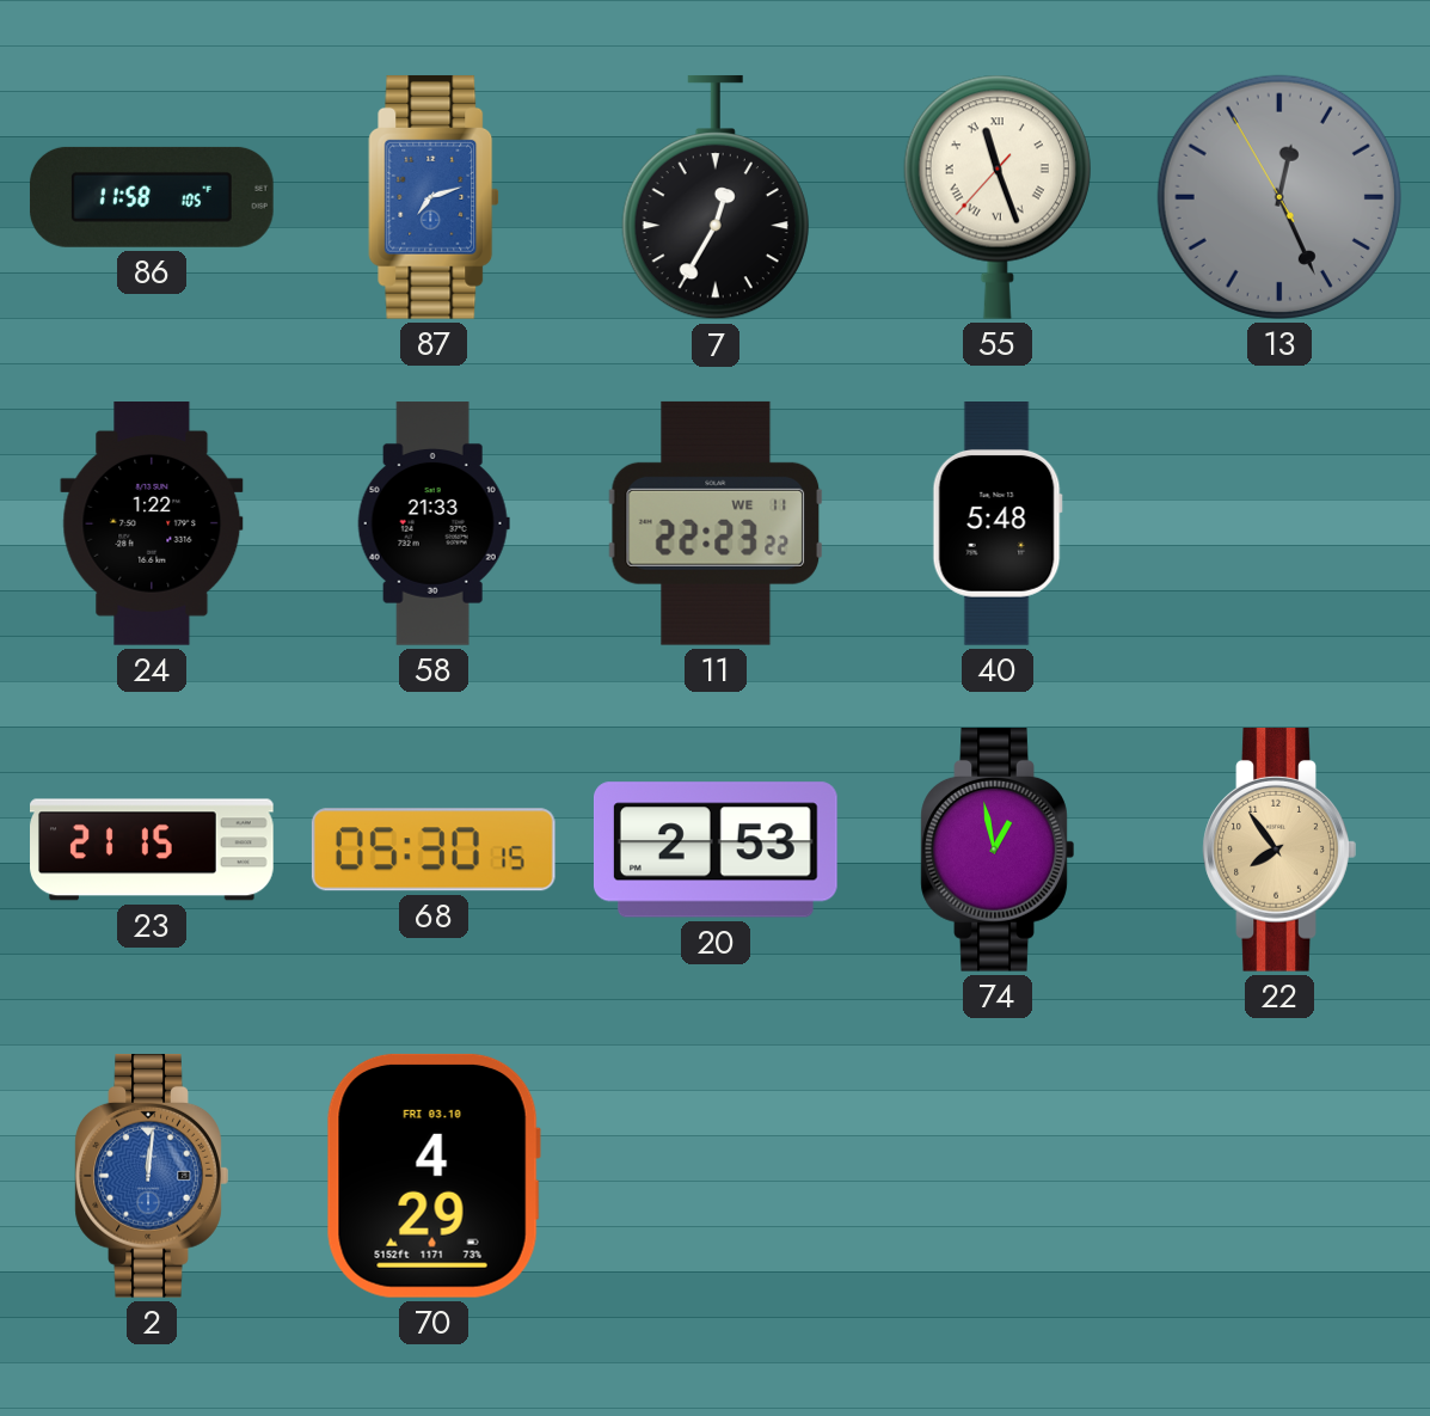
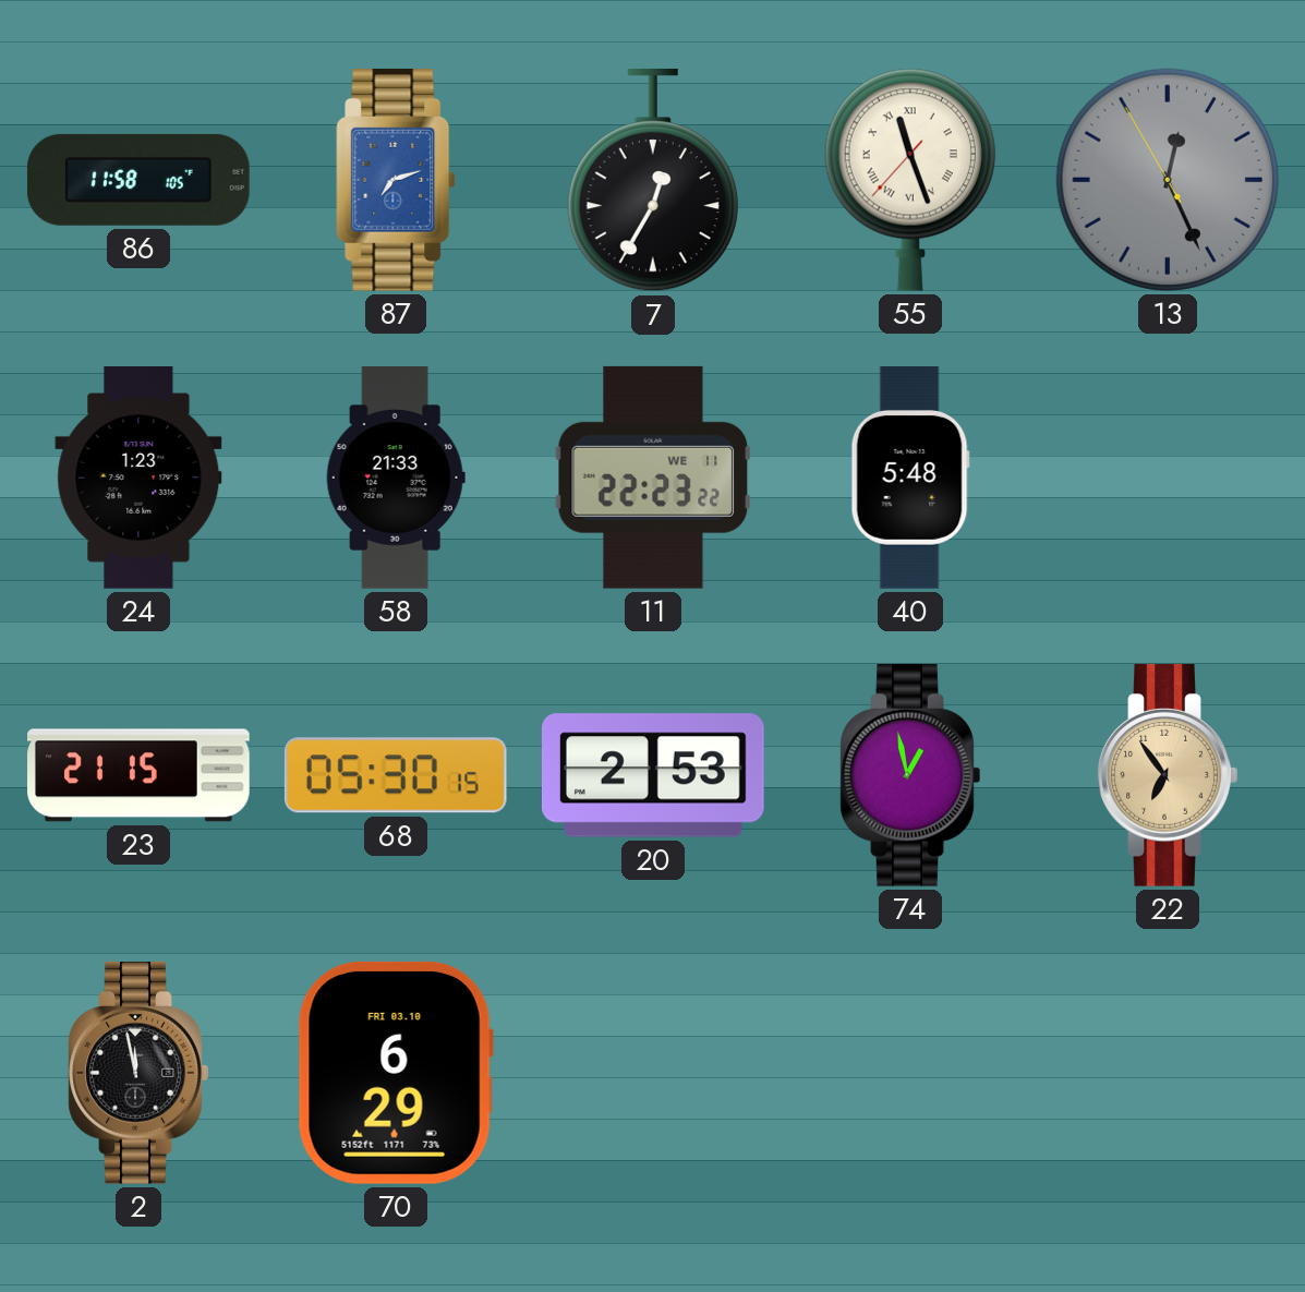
24: 1:22 -> 1:23
22: 7:54 -> 6:54
2: 12:01 -> 11:58
2 dial: blue -> black
70: 4:29 -> 6:29
